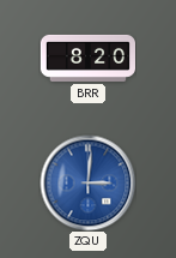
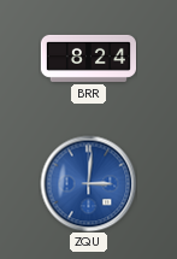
BRR: 8:20 -> 8:24
